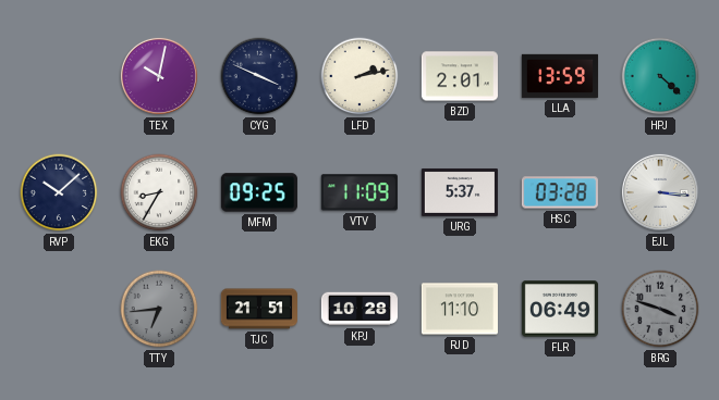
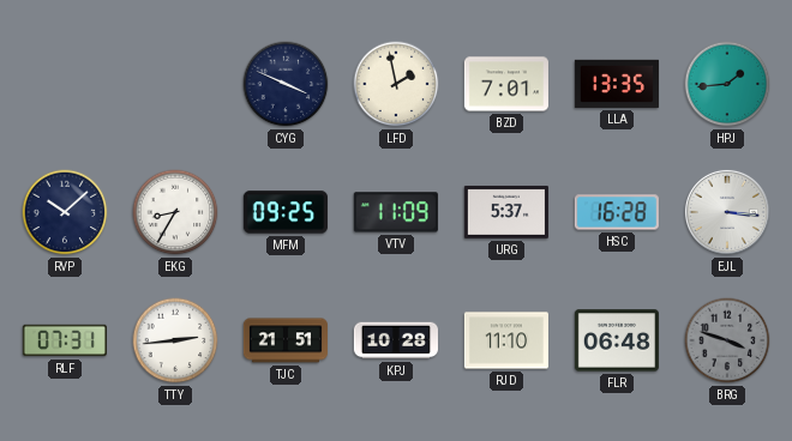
TEX: 10:02 -> none
LFD: 2:13 -> 1:58
BZD: 2:01 -> 7:01
LLA: 13:59 -> 13:35
HPJ: 4:22 -> 1:44
HSC: 03:28 -> 16:28
RLF: none -> 07:31
TTY: 6:44 -> 2:44
TTY dial: grey -> white
FLR: 06:49 -> 06:48
